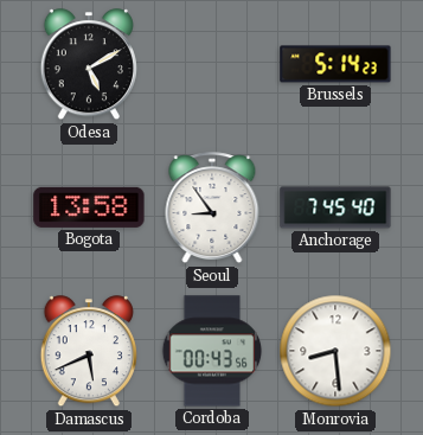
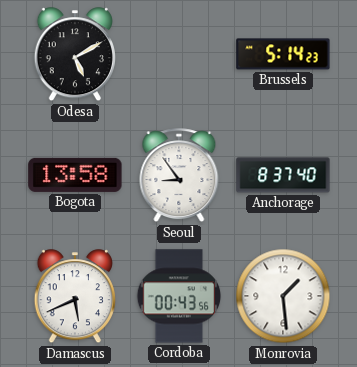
Anchorage: 7:45 -> 8:37
Monrovia: 8:29 -> 1:29
